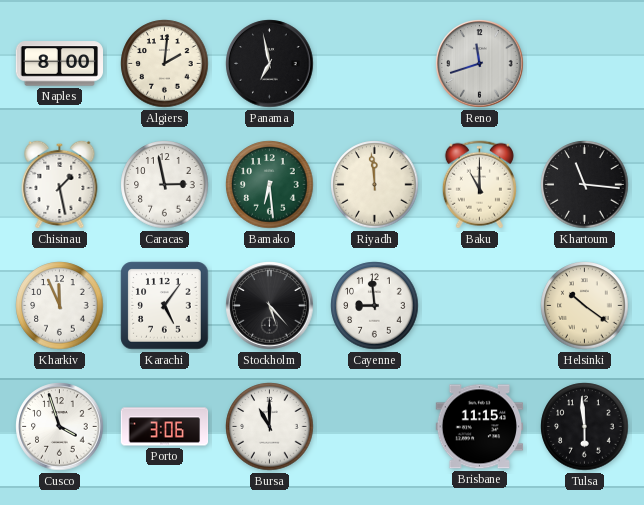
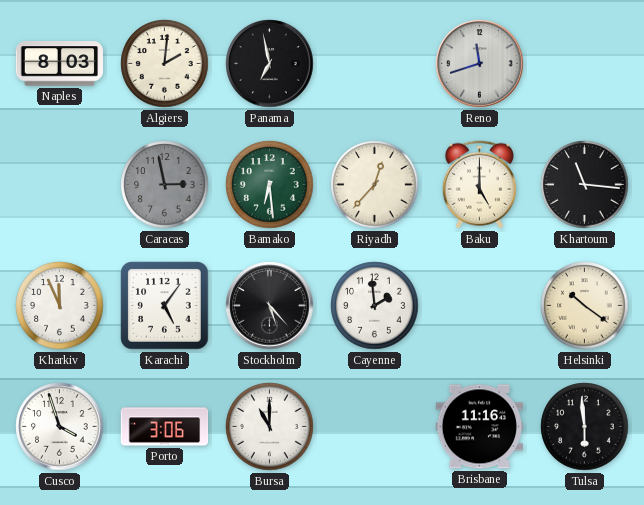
Naples: 8:00 -> 8:03
Chisinau: 1:28 -> none
Caracas dial: white -> grey
Riyadh: 11:59 -> 12:37
Baku: 11:00 -> 5:00
Cayenne: 8:59 -> 1:59
Brisbane: 11:15 -> 11:16
